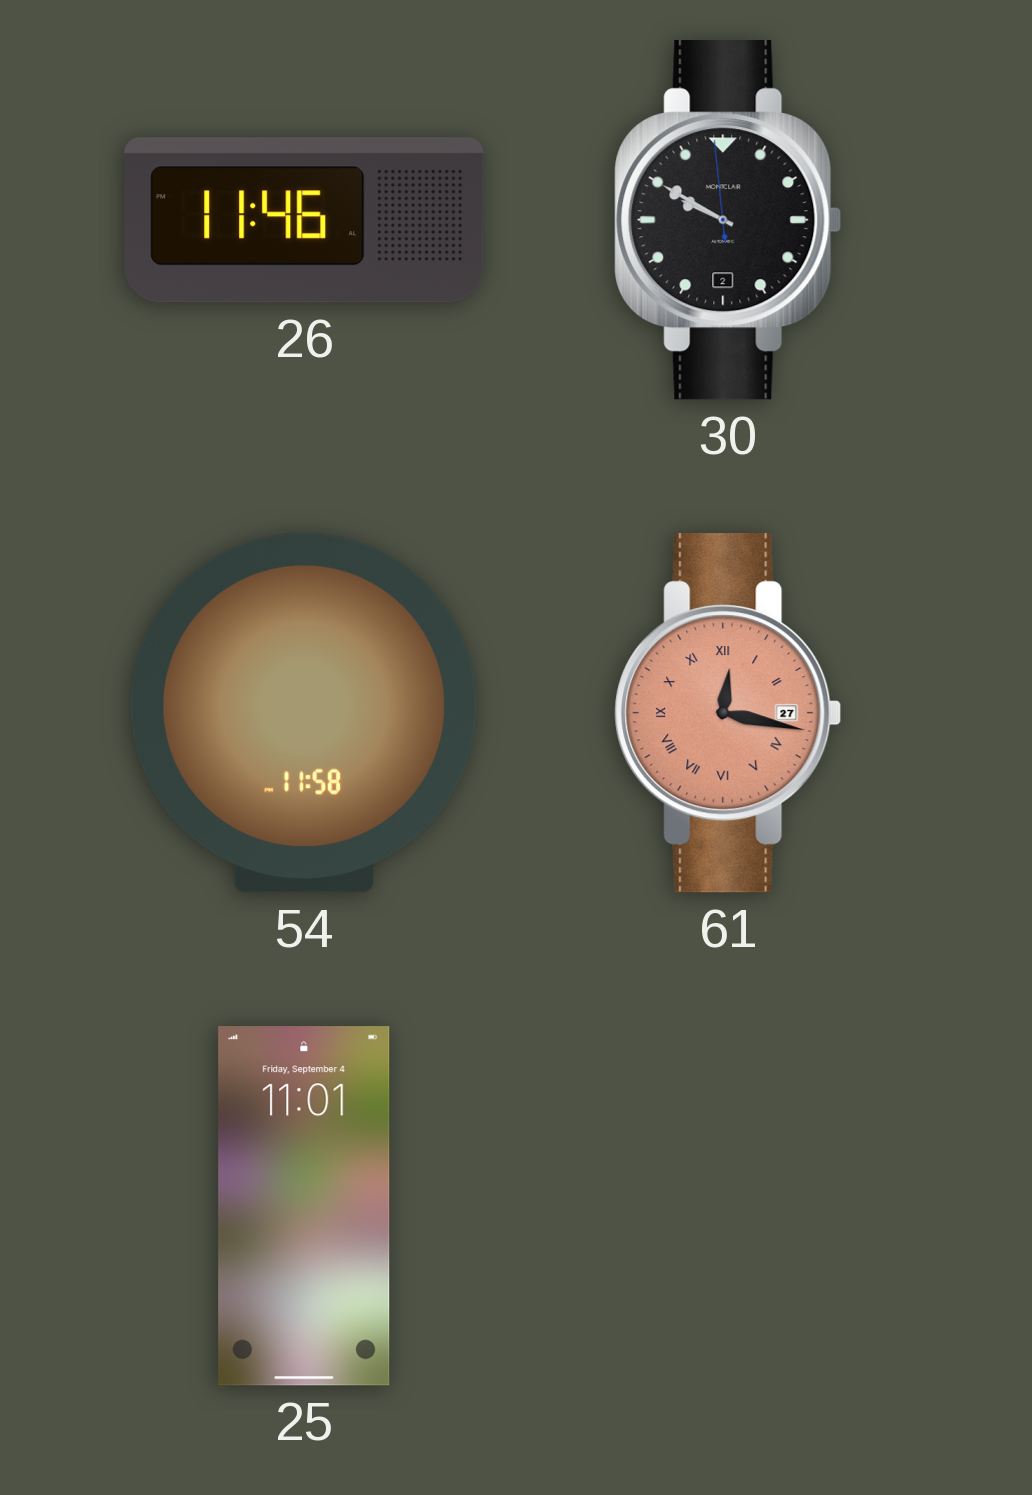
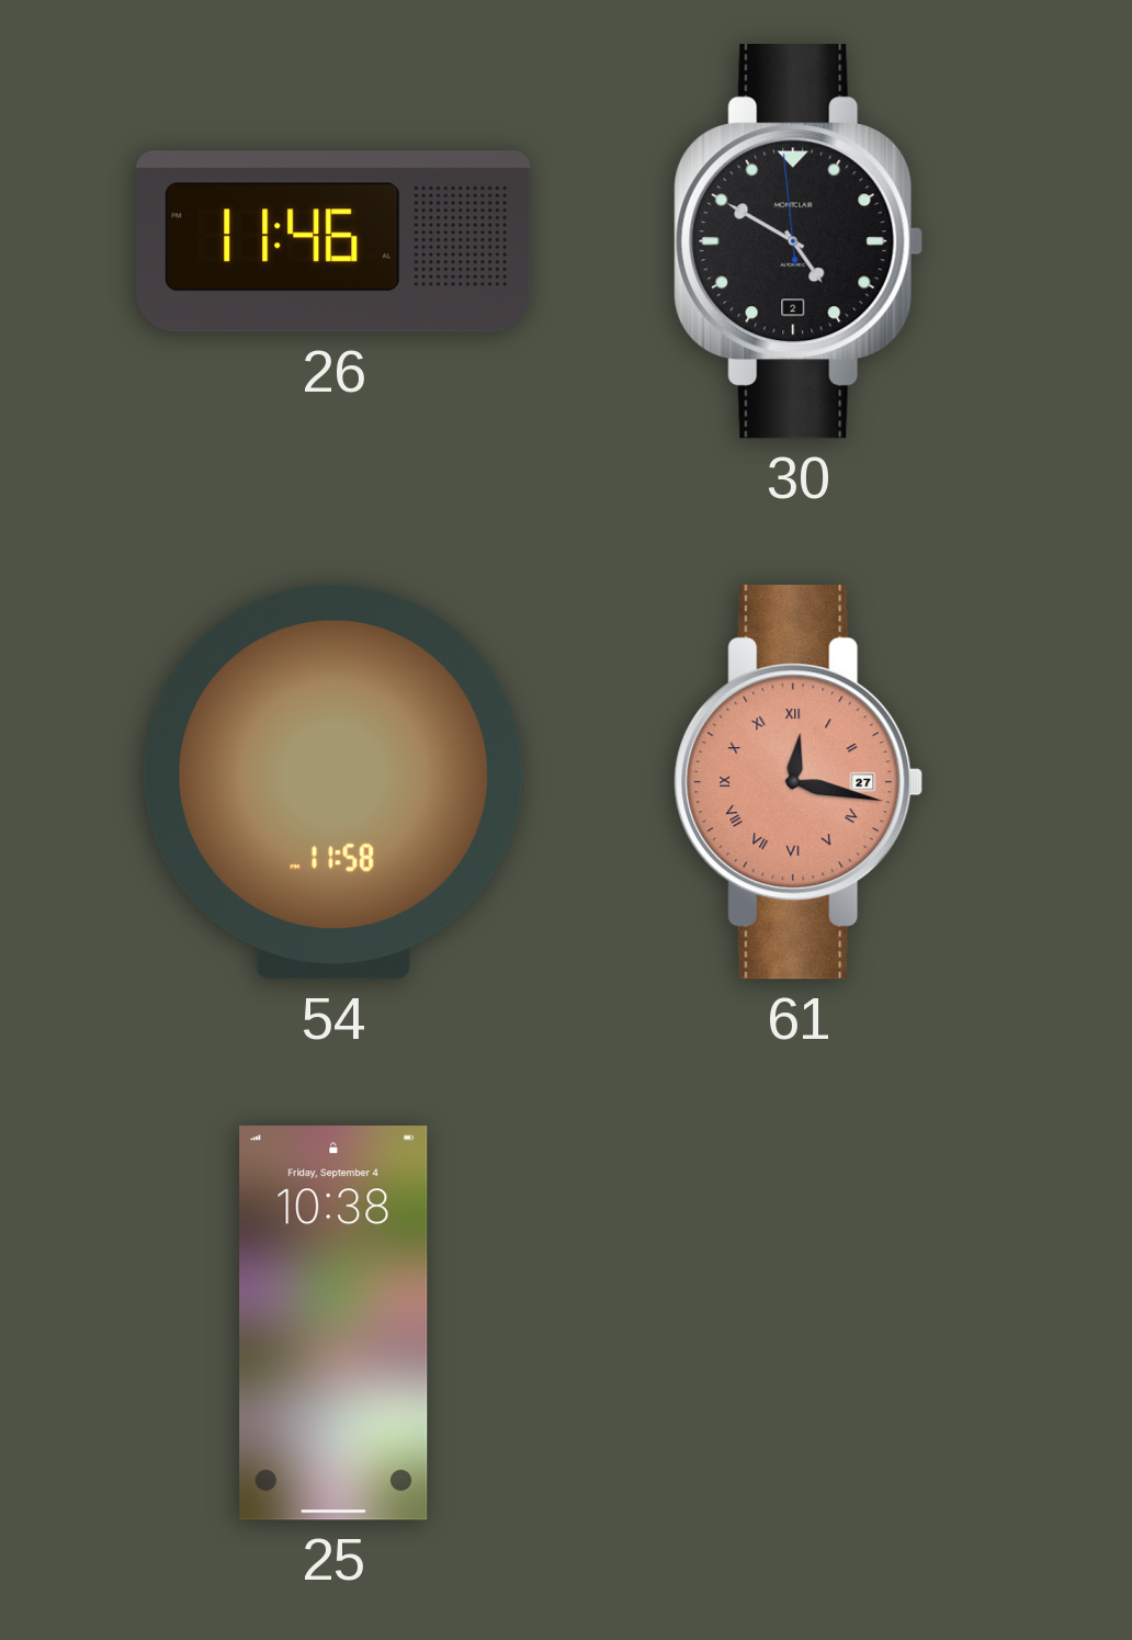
30: 9:49 -> 4:49
25: 11:01 -> 10:38
